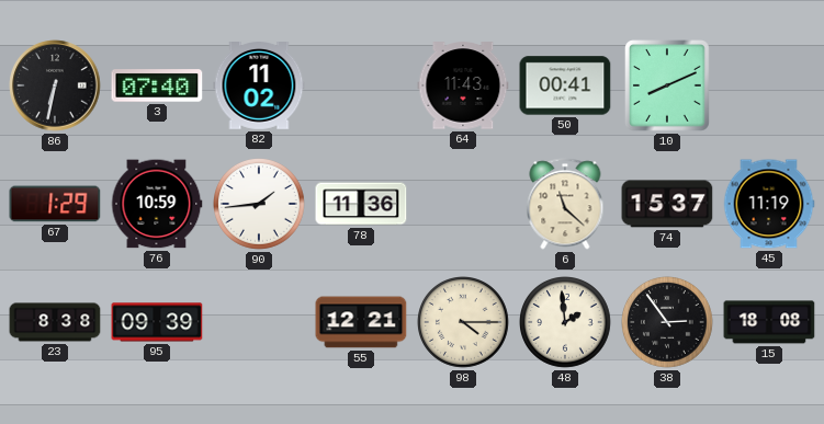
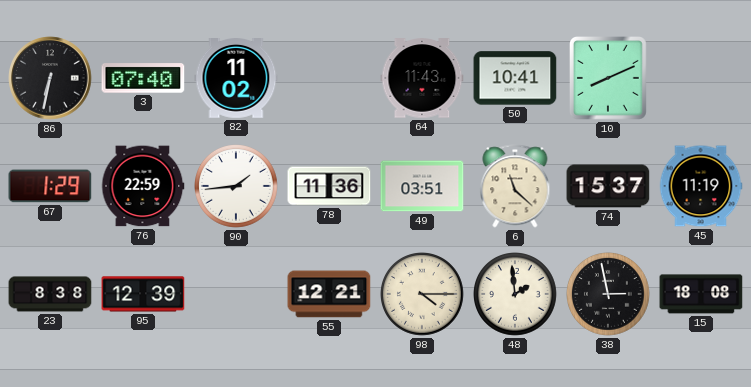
50: 00:41 -> 10:41
76: 10:59 -> 22:59
49: none -> 03:51
95: 09:39 -> 12:39
38: 2:54 -> 2:58
